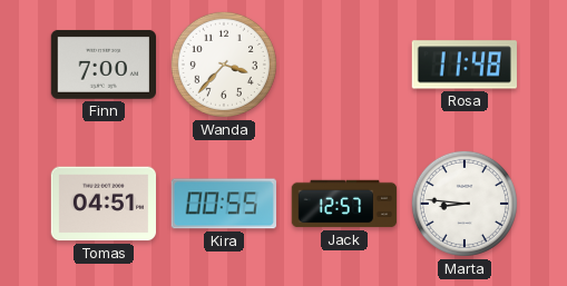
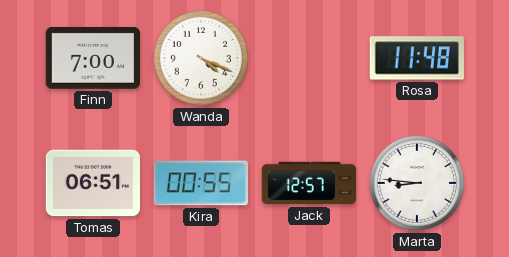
Wanda: 3:37 -> 4:19
Tomas: 04:51 -> 06:51
